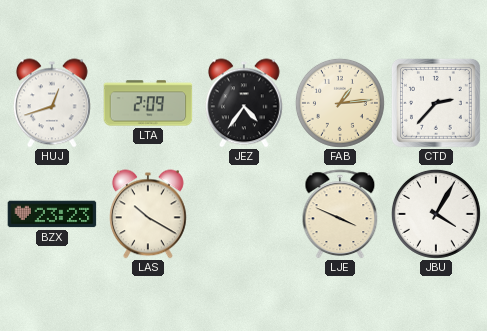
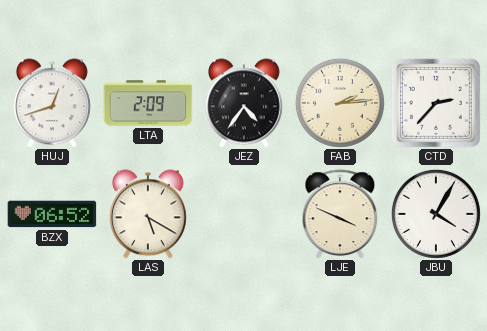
FAB: 1:14 -> 2:14
BZX: 23:23 -> 06:52
LAS: 10:20 -> 5:20
